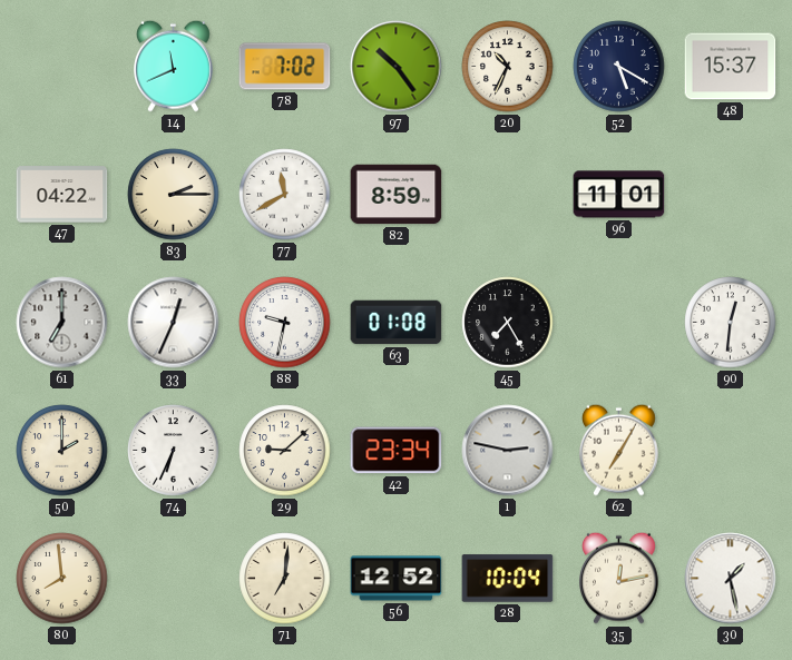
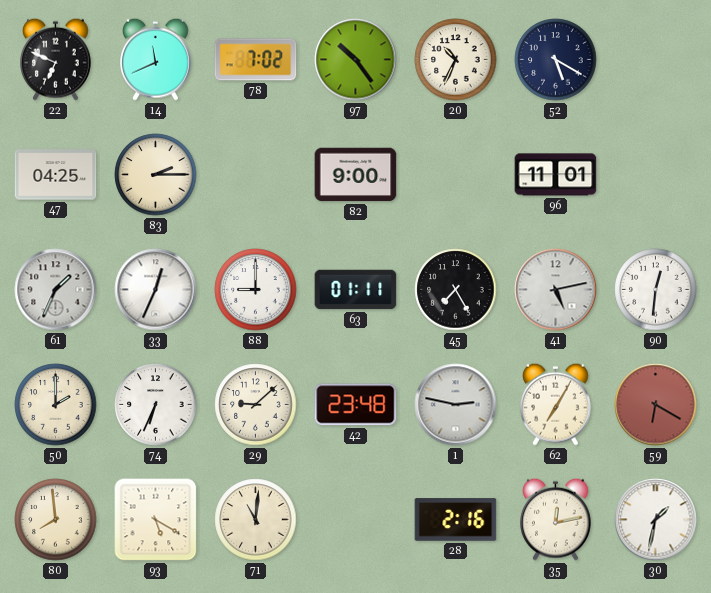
22: none -> 6:49
48: 15:37 -> none
47: 04:22 -> 04:25
77: 11:40 -> none
82: 8:59 -> 9:00
61: 7:00 -> 1:34
88: 9:32 -> 9:00
63: 01:08 -> 01:11
41: none -> 5:13
42: 23:34 -> 23:48
59: none -> 6:20
93: none -> 5:20
71: 7:01 -> 11:01
56: 12:52 -> none
28: 10:04 -> 2:16
30: 1:28 -> 1:32
